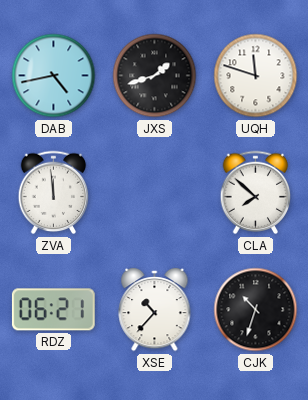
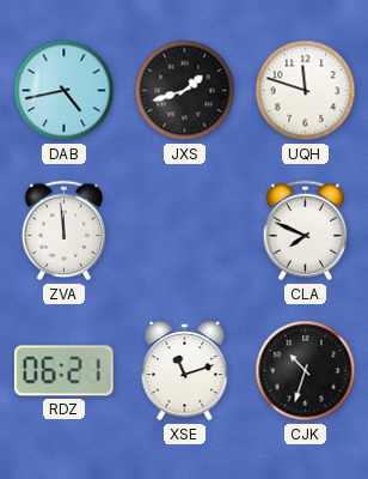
CLA: 7:52 -> 7:49
XSE: 10:37 -> 11:12
